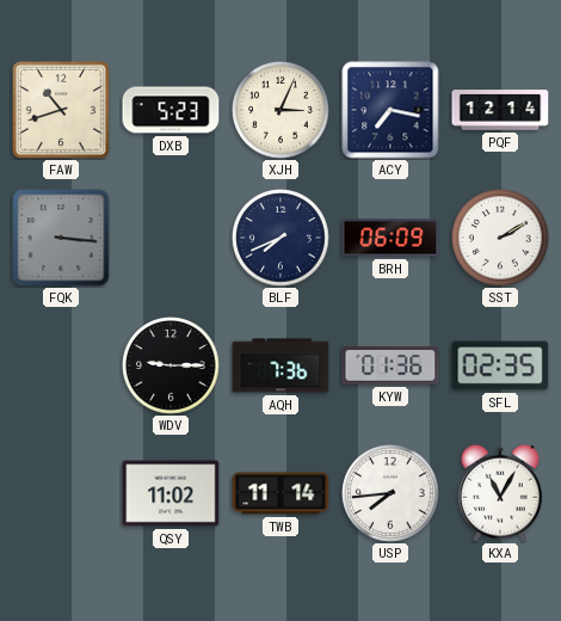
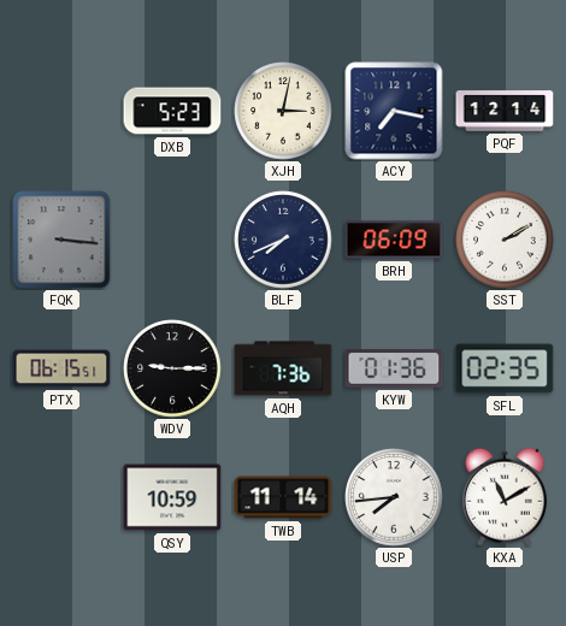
FAW: 10:42 -> none
XJH: 3:04 -> 3:02
PTX: none -> 06:15
QSY: 11:02 -> 10:59
KXA: 11:05 -> 11:10
